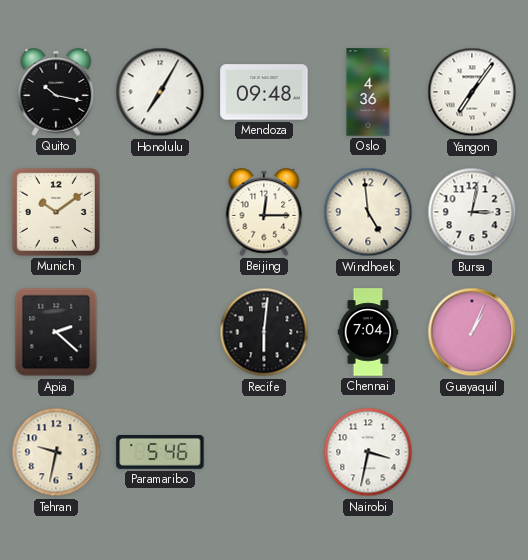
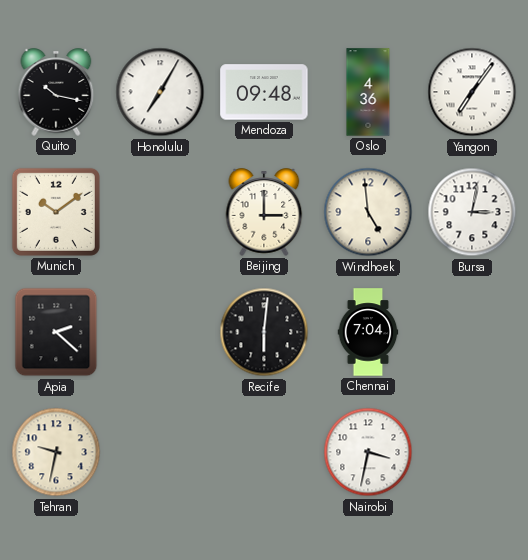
Beijing: 12:15 -> 3:00
Guayaquil: 1:04 -> none
Paramaribo: 5:46 -> none
